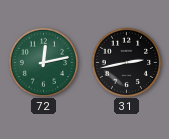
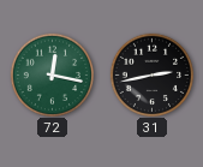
72: 12:13 -> 12:17
